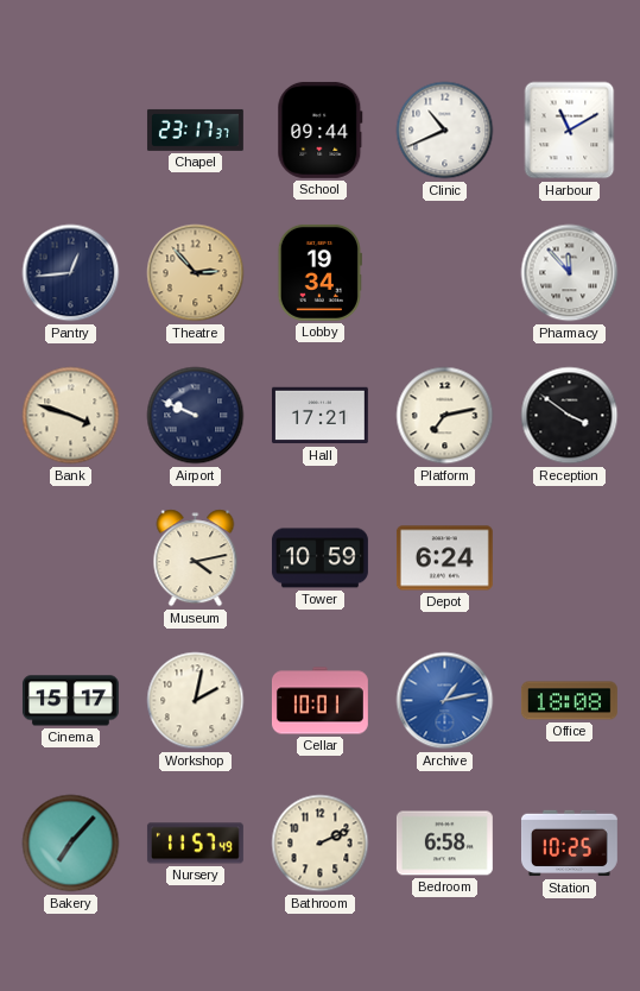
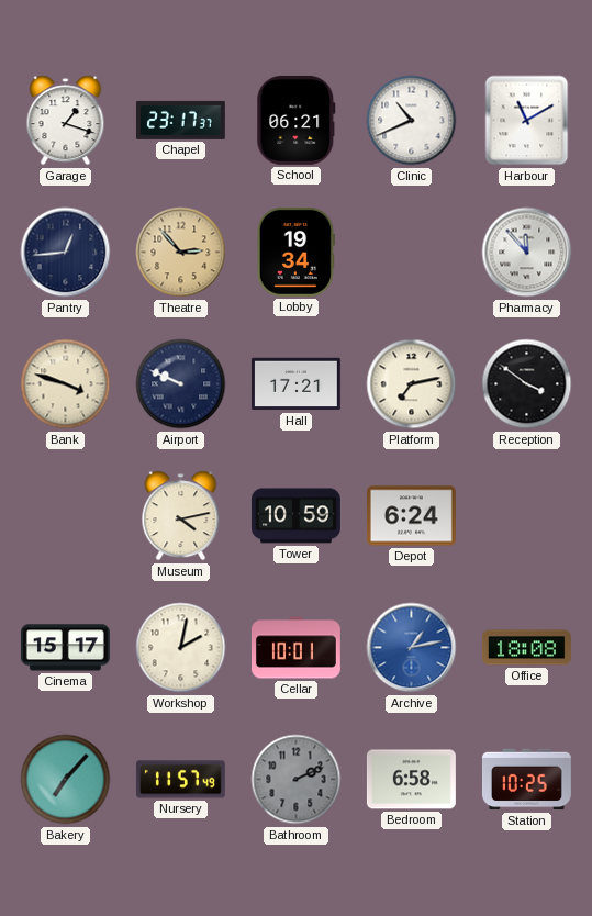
Garage: none -> 1:18
School: 09:44 -> 06:21
Bathroom dial: cream -> grey
